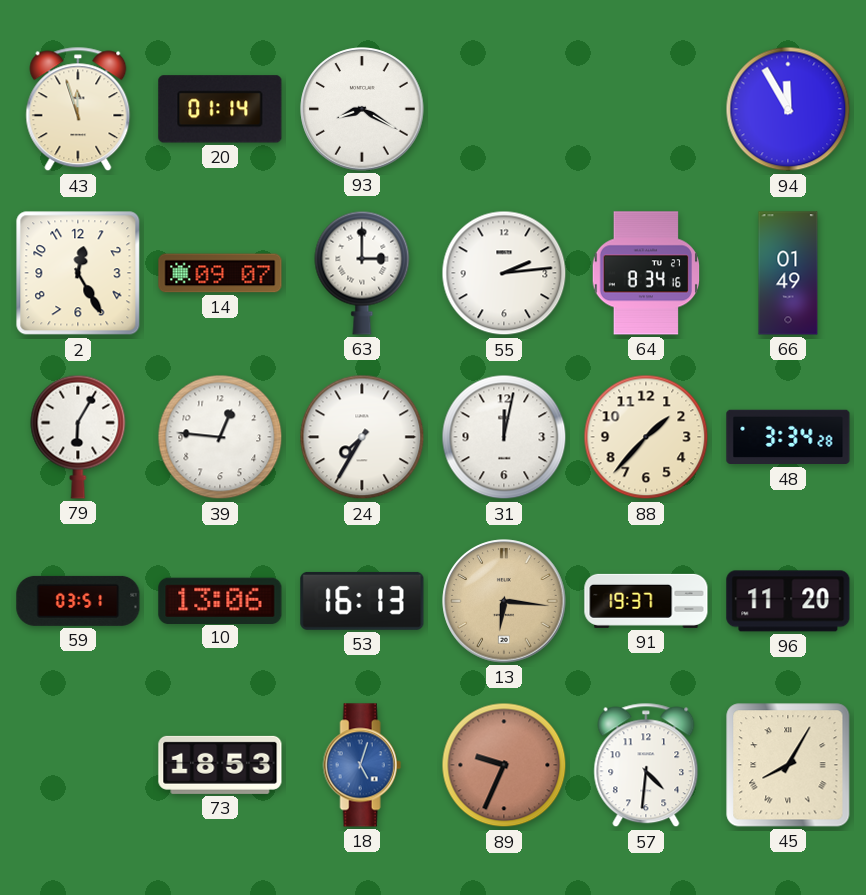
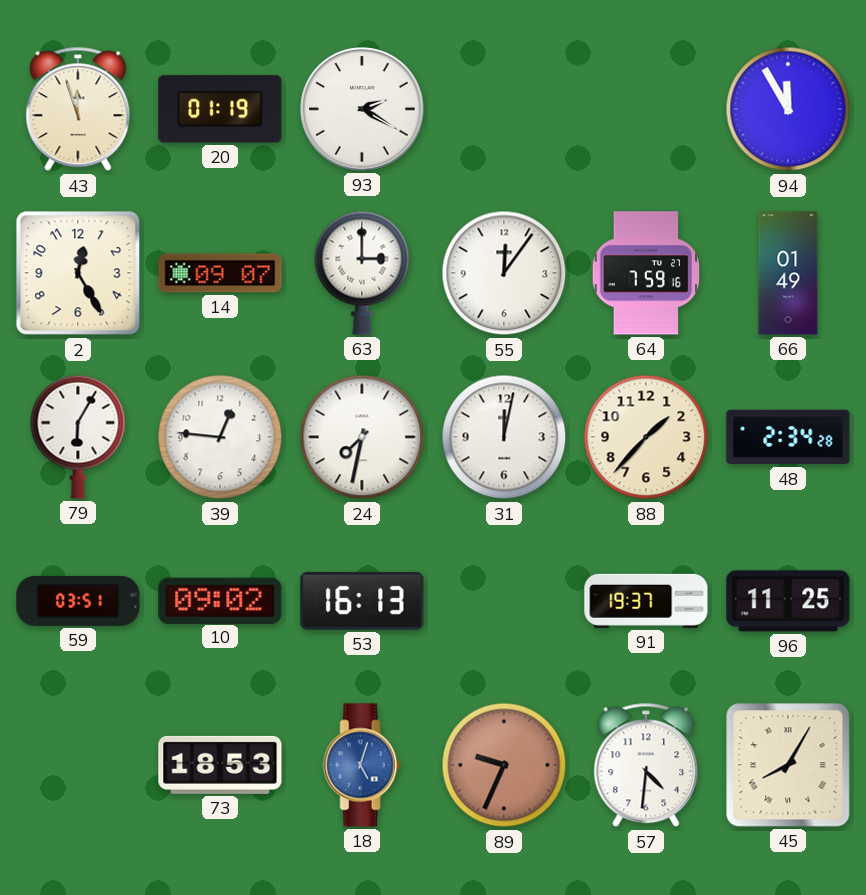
20: 01:14 -> 01:19
93: 8:20 -> 2:20
55: 2:14 -> 12:06
64: 8:34 -> 7:59
24: 7:35 -> 7:32
48: 3:34 -> 2:34
10: 13:06 -> 09:02
13: 6:16 -> none
96: 11:20 -> 11:25
